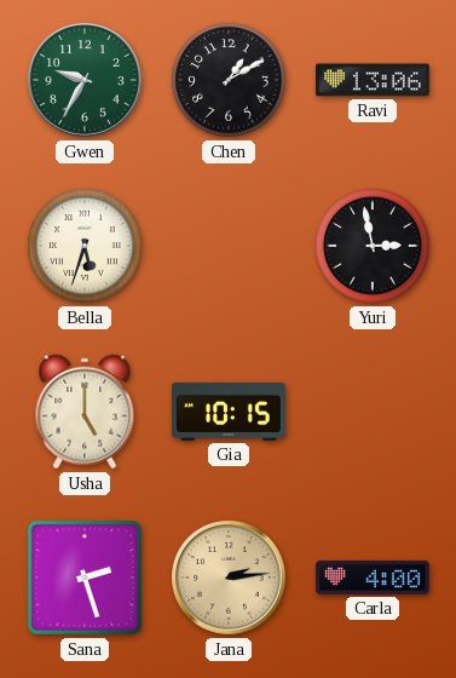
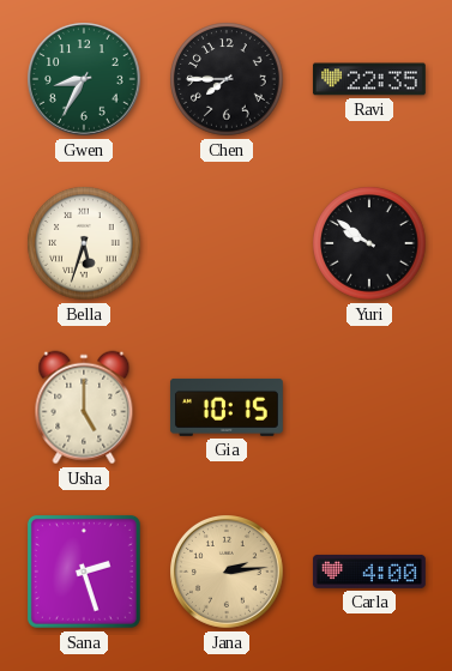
Gwen: 9:35 -> 8:35
Chen: 1:10 -> 7:45
Ravi: 13:06 -> 22:35
Yuri: 2:58 -> 9:51
